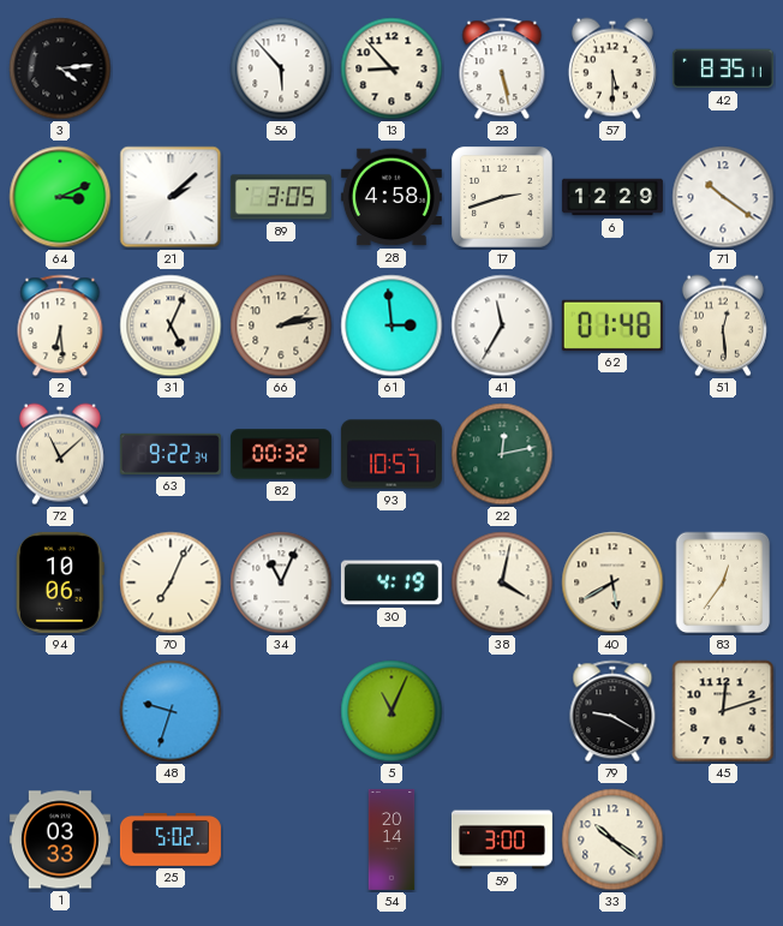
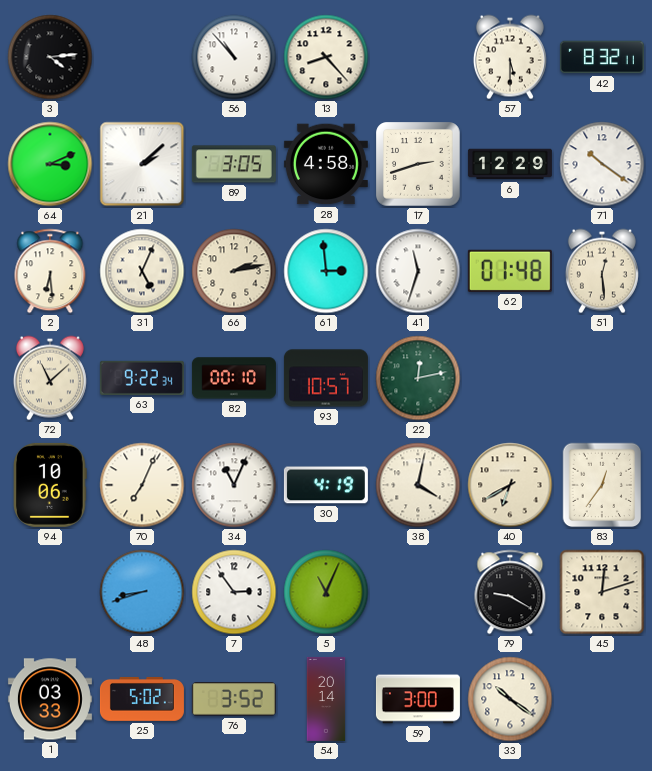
56: 5:53 -> 10:53
13: 8:53 -> 8:23
23: 5:28 -> none
42: 8:35 -> 8:32
41: 11:35 -> 11:33
82: 00:32 -> 00:10
40: 5:40 -> 6:40
48: 9:33 -> 8:42
7: none -> 2:54
76: none -> 3:52
